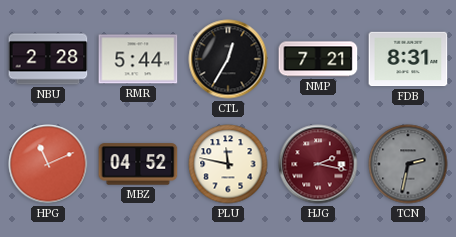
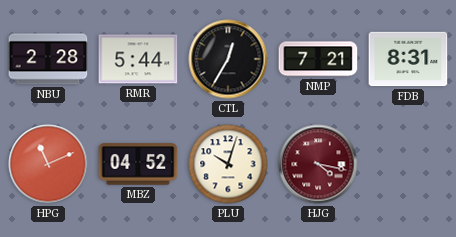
PLU: 11:47 -> 10:03
HJG: 2:17 -> 4:17
TCN: 2:32 -> none
